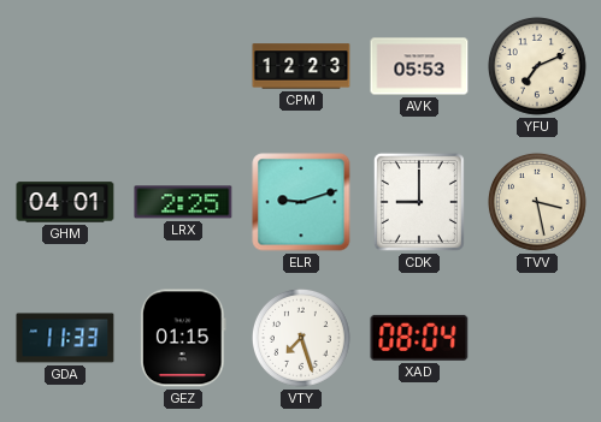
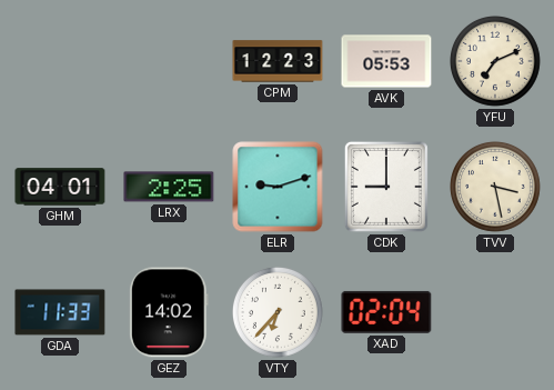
GEZ: 01:15 -> 14:02
VTY: 7:27 -> 6:37
XAD: 08:04 -> 02:04
